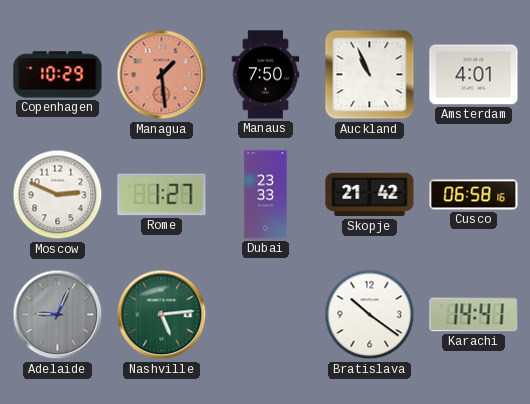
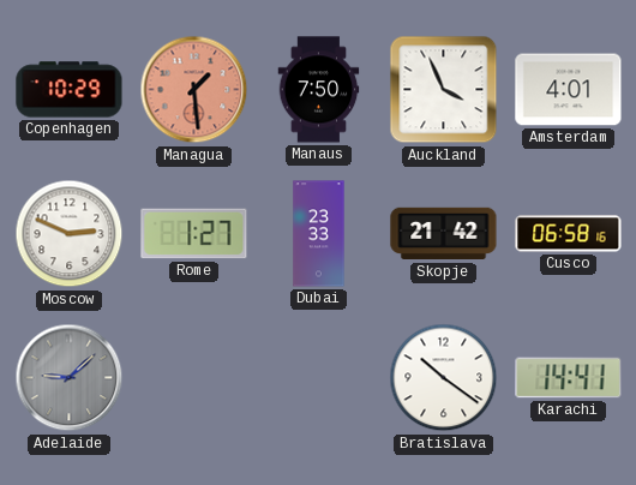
Auckland: 10:56 -> 3:56
Adelaide: 9:04 -> 9:08
Nashville: 5:14 -> none
